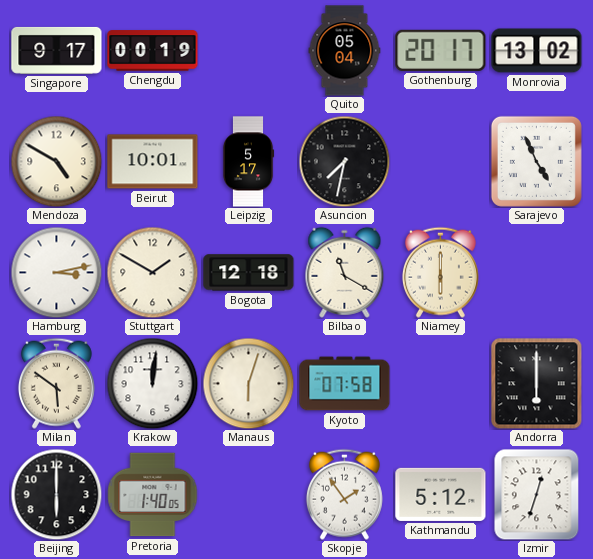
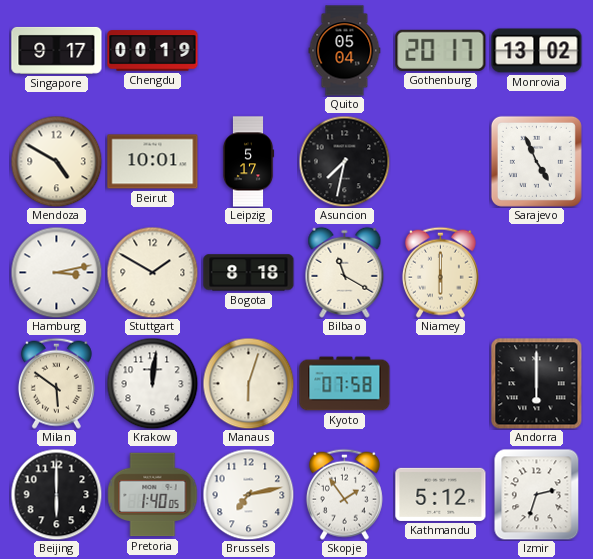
Bogota: 12:18 -> 8:18
Brussels: none -> 7:13
Izmir: 12:33 -> 2:33
